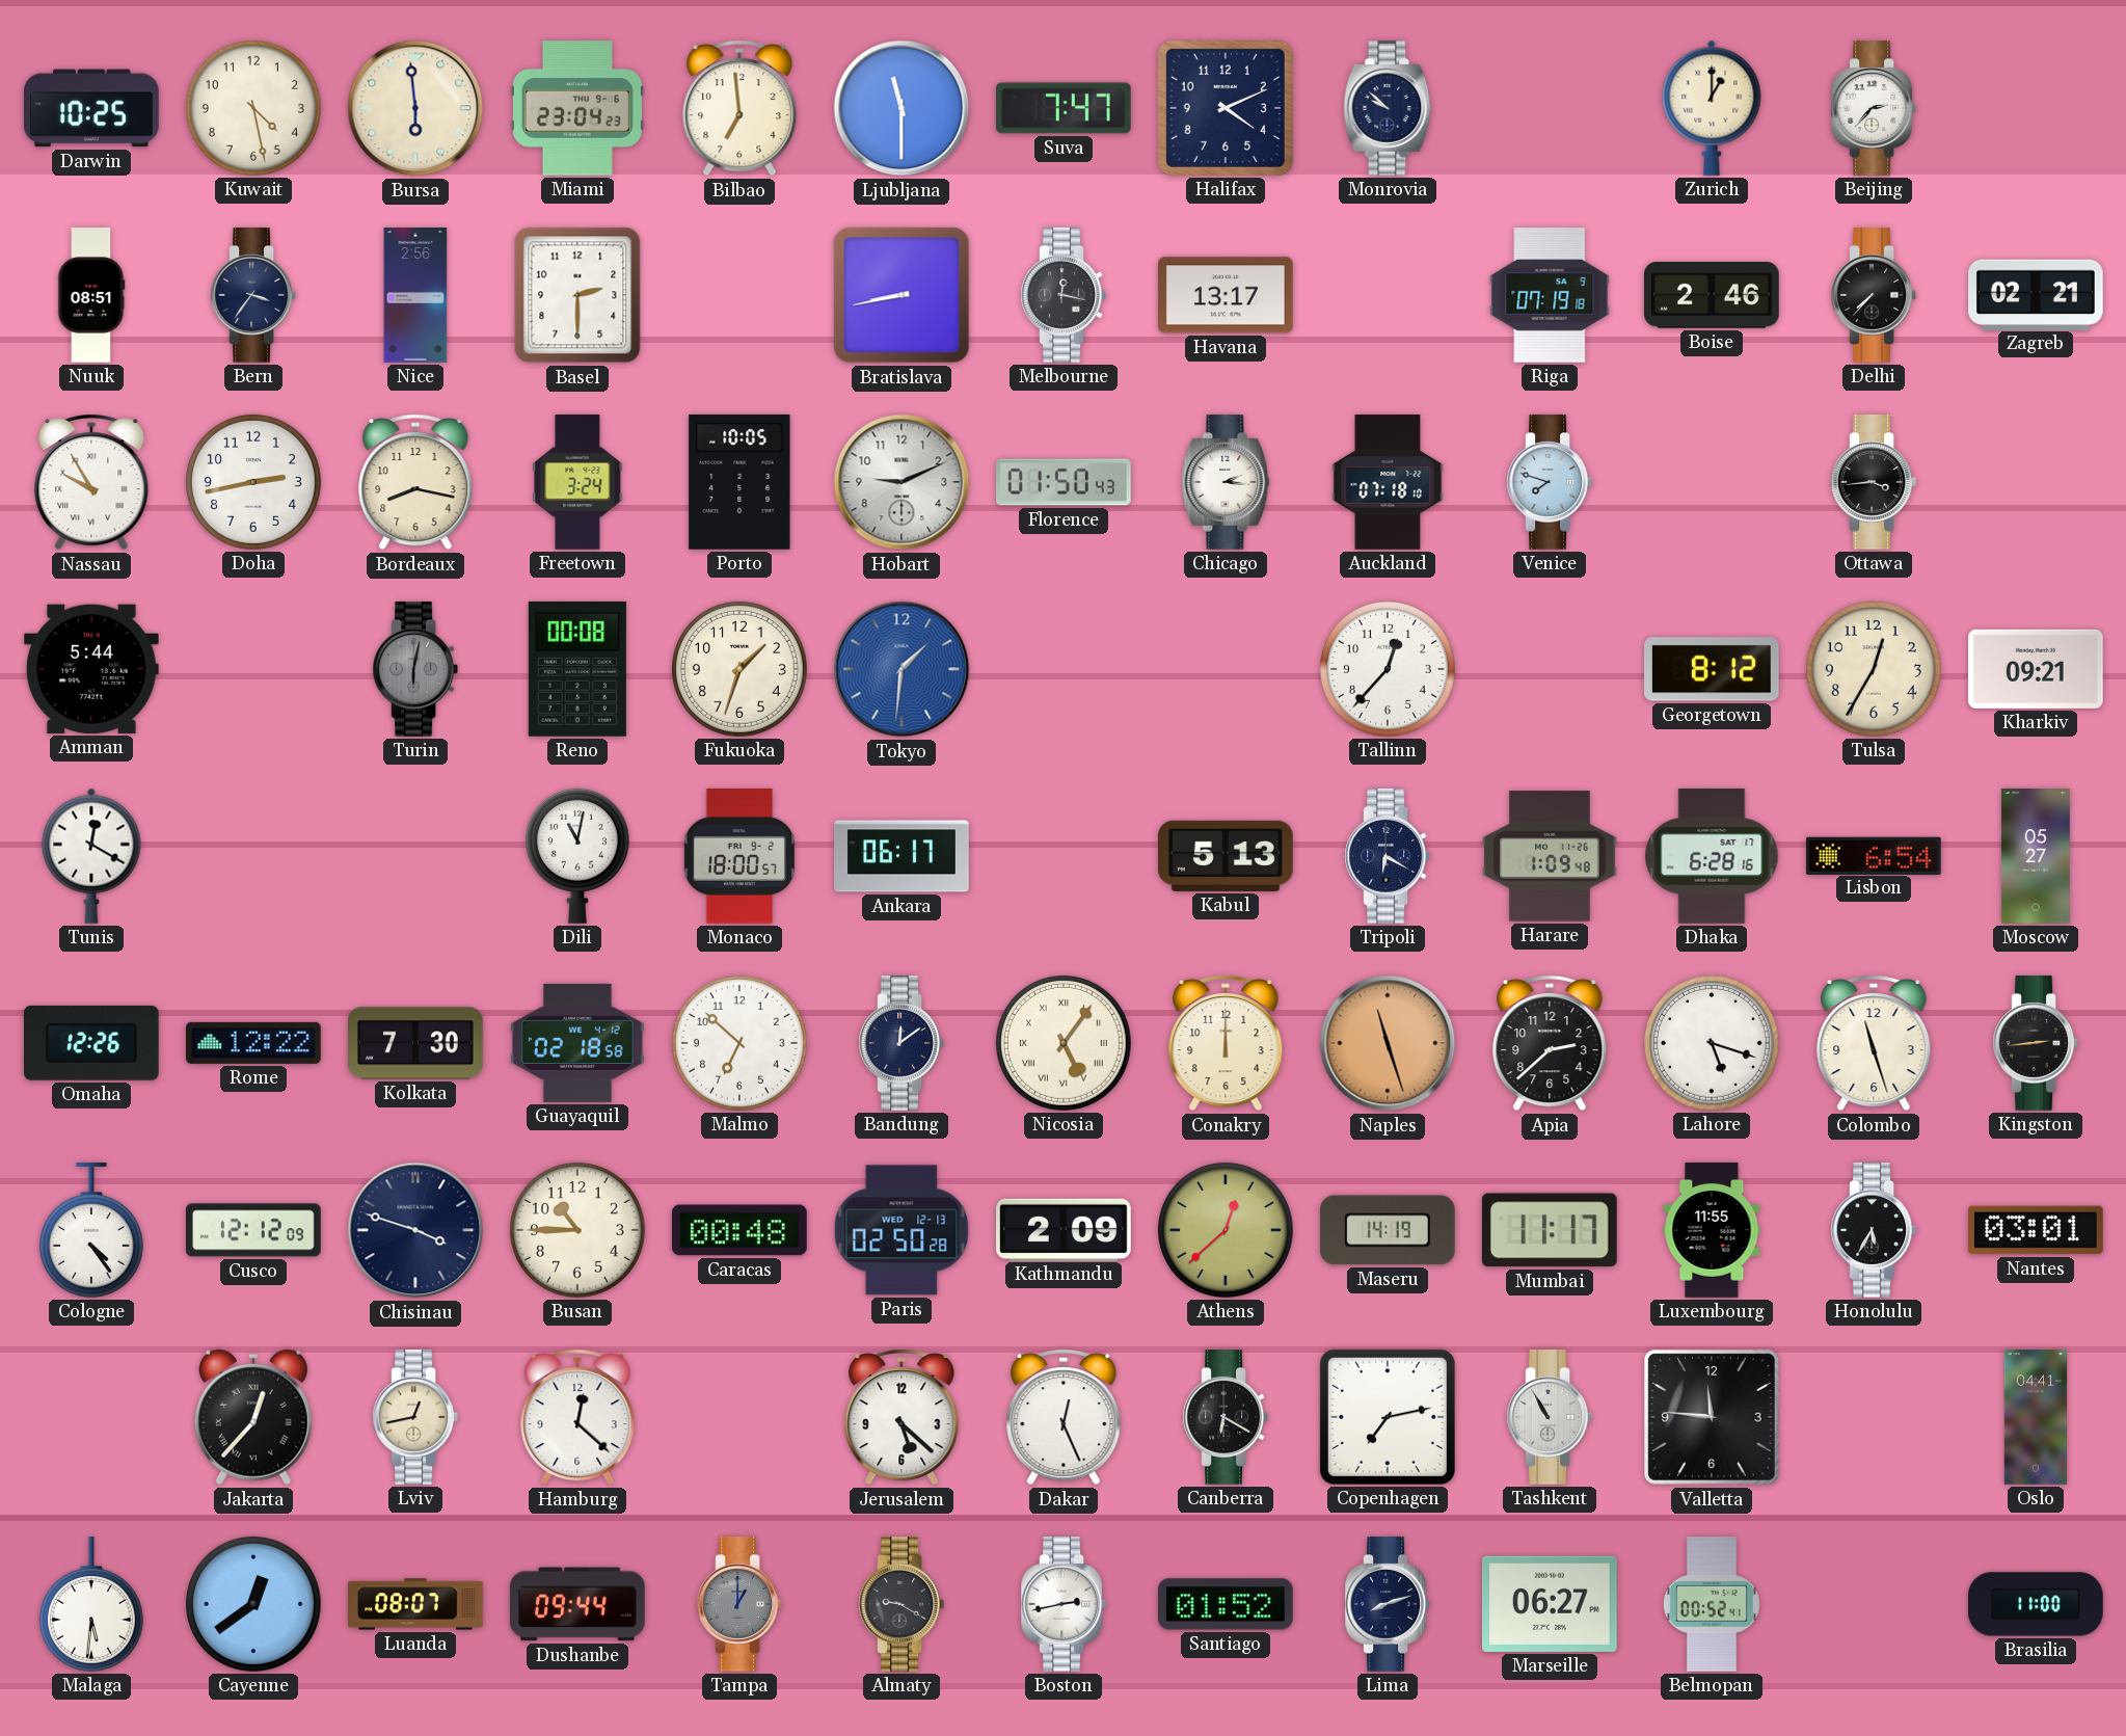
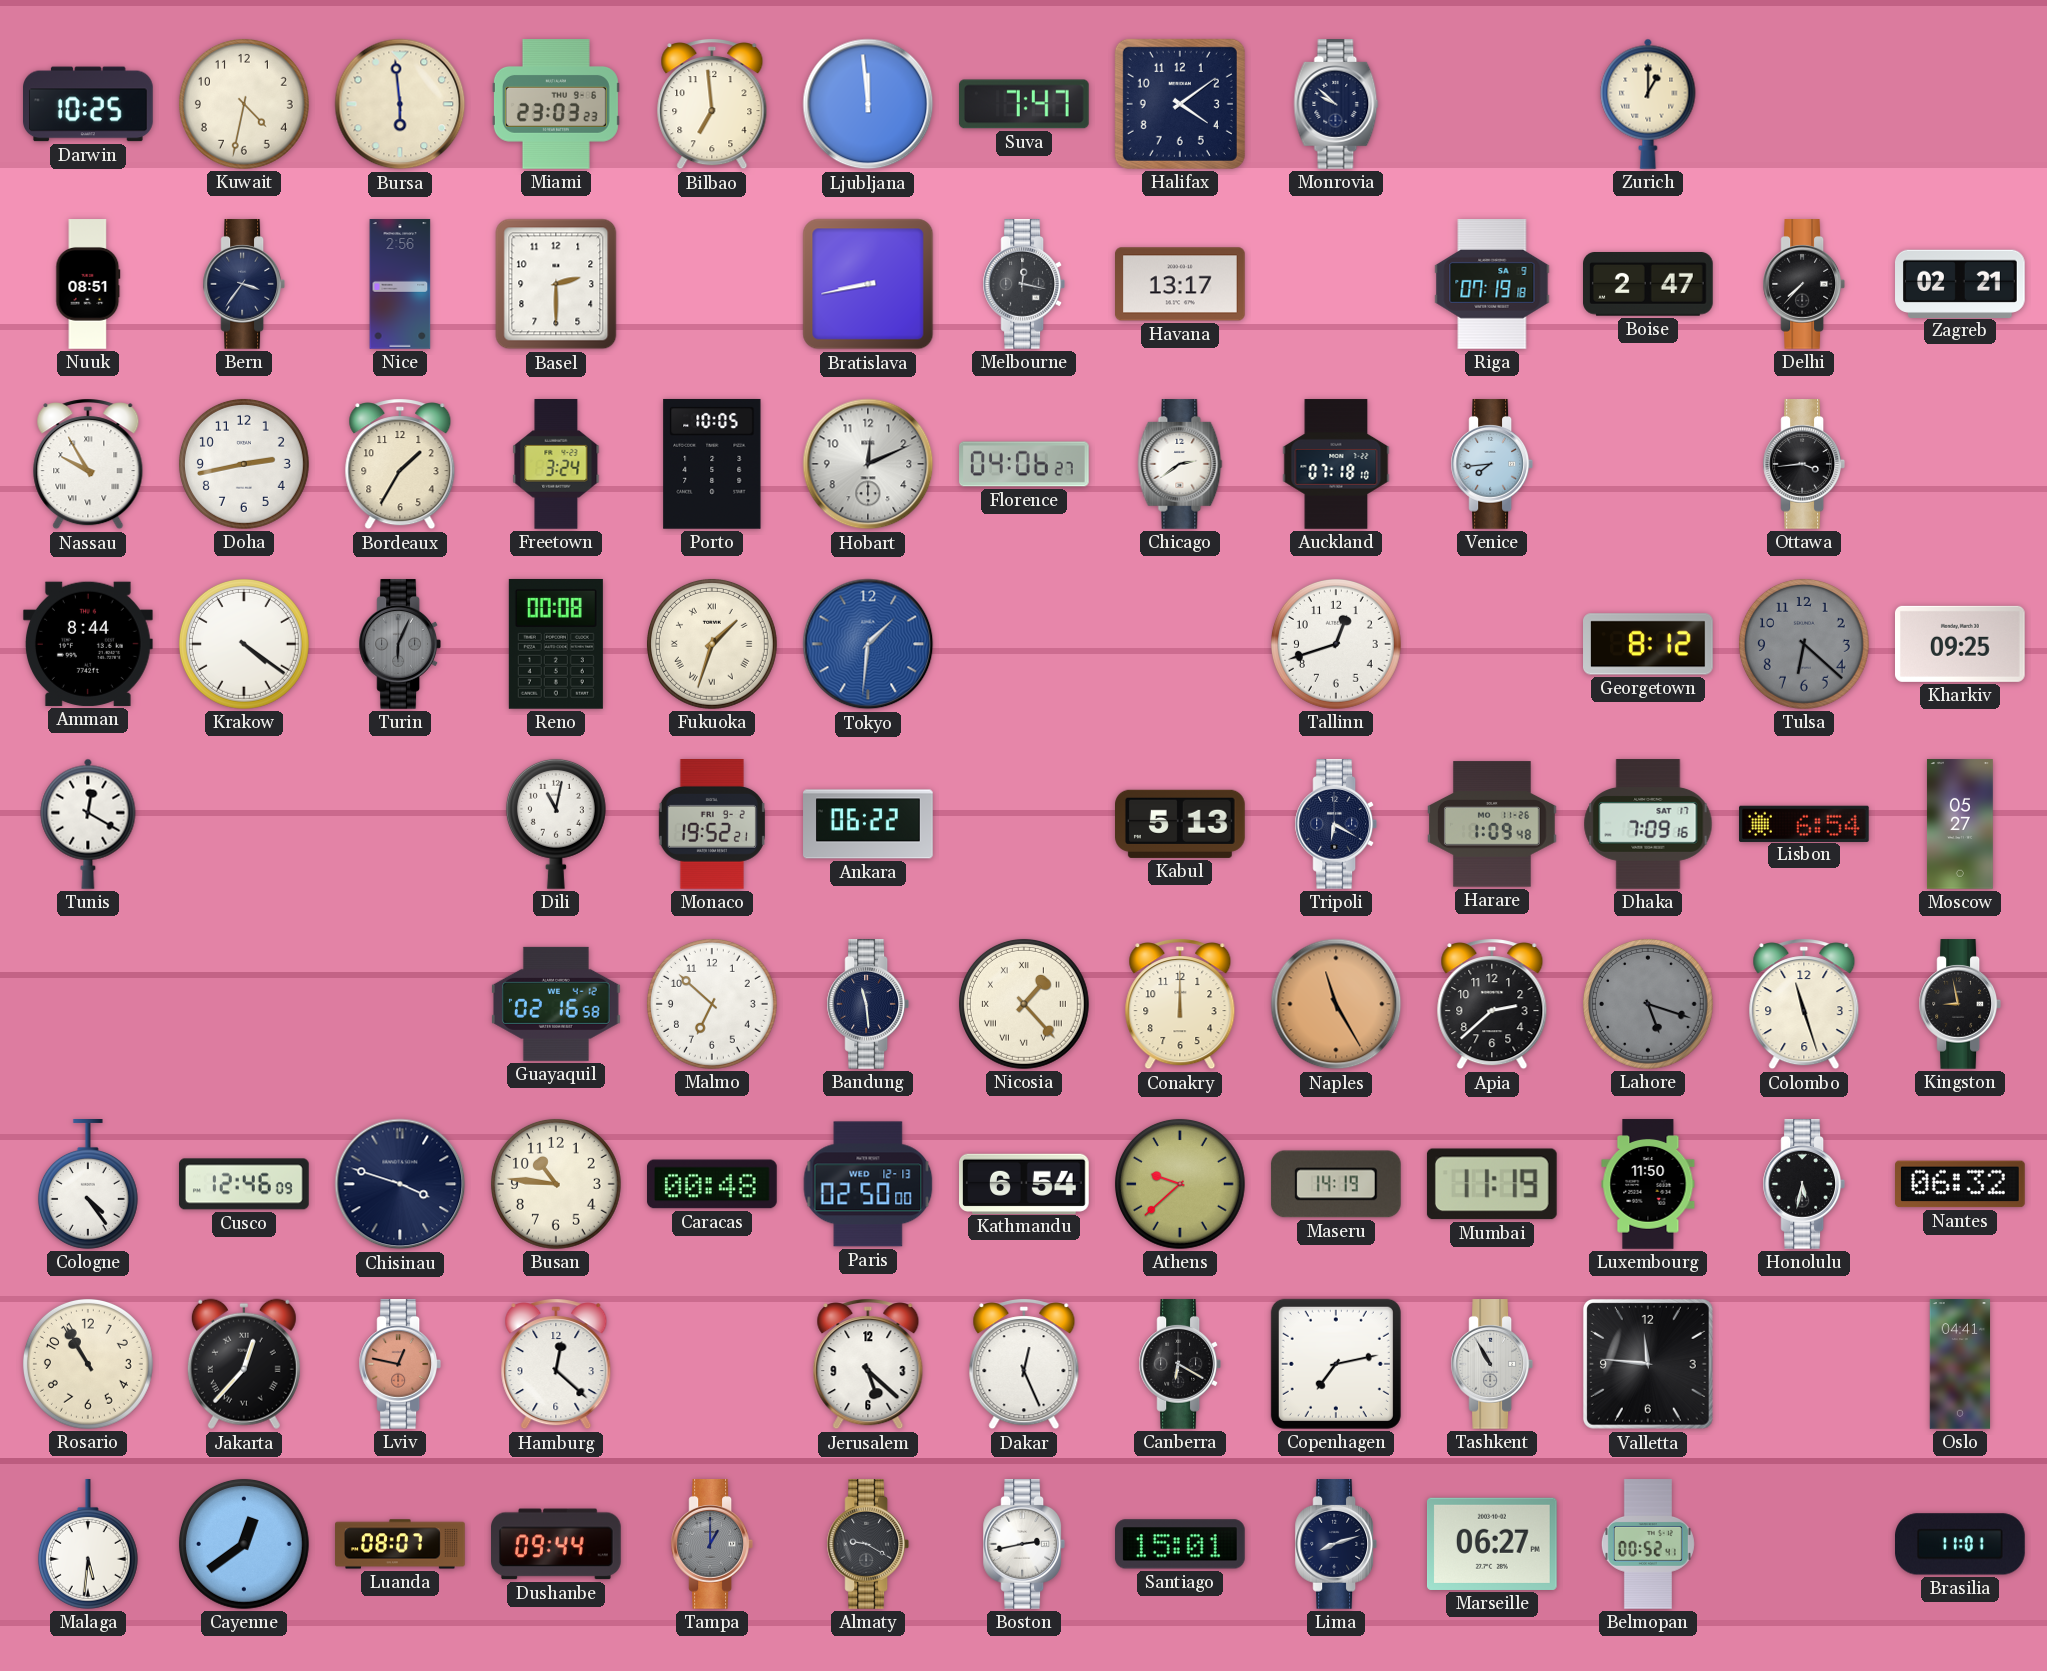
Kuwait: 4:28 -> 4:32
Miami: 23:04 -> 23:03
Ljubljana: 11:30 -> 11:59
Halifax: 4:11 -> 4:09
Beijing: 2:37 -> none
Boise: 2:46 -> 2:47
Bordeaux: 8:17 -> 1:35
Hobart: 9:11 -> 12:11
Florence: 01:50 -> 04:06
Chicago: 2:16 -> 2:39
Venice: 7:48 -> 7:44
Amman: 5:44 -> 8:44
Krakow: none -> 4:21
Turin: 6:02 -> 6:04
Fukuoka numerals: Arabic -> Roman
Tallinn: 12:37 -> 12:42
Tulsa: 12:35 -> 6:22
Tulsa dial: cream -> grey
Kharkiv: 09:21 -> 09:25
Monaco: 18:00 -> 19:52
Ankara: 06:17 -> 06:22
Dhaka: 6:28 -> 7:09
Omaha: 12:26 -> none
Rome: 12:22 -> none
Kolkata: 7:30 -> none
Guayaquil: 02:18 -> 02:16
Bandung: 12:09 -> 11:29
Nicosia: 5:06 -> 1:23
Naples: 11:27 -> 11:25
Lahore dial: white -> grey
Kingston: 2:44 -> 8:58
Cusco: 12:12 -> 12:46
Busan: 10:45 -> 10:46
Paris: 02:50:28 -> 02:50:00
Kathmandu: 2:09 -> 6:54
Athens: 12:38 -> 9:38
Mumbai: 11:17 -> 11:19
Luxembourg: 11:55 -> 11:50
Honolulu: 5:35 -> 5:32
Nantes: 03:01 -> 06:32
Rosario: none -> 10:55
Lviv: 12:43 -> 12:47
Lviv dial: cream -> salmon
Santiago: 01:52 -> 15:01
Brasilia: 11:00 -> 11:01
